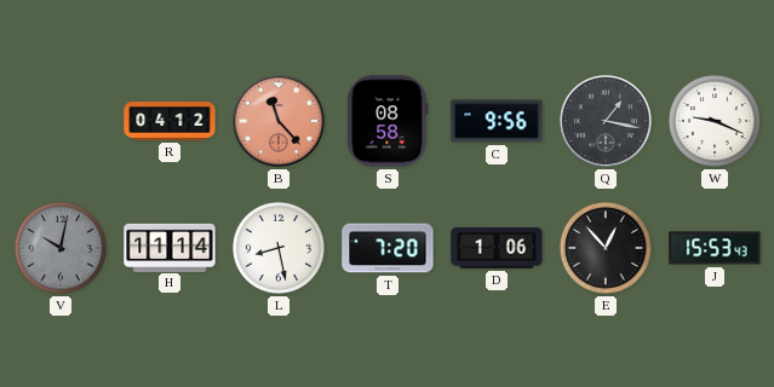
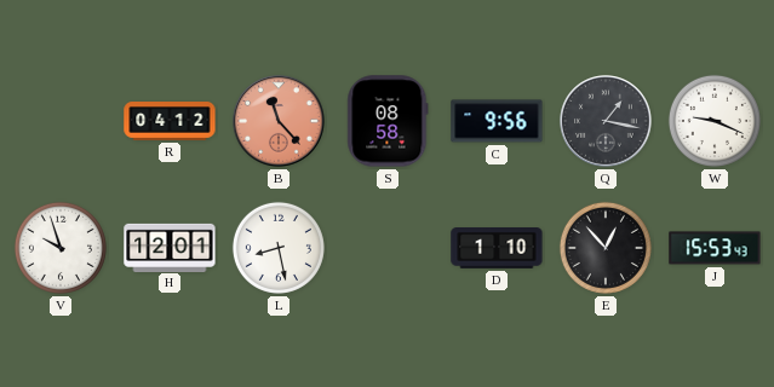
V: 10:02 -> 9:57
V dial: grey -> white
H: 11:14 -> 12:01
T: 7:20 -> none
D: 1:06 -> 1:10
